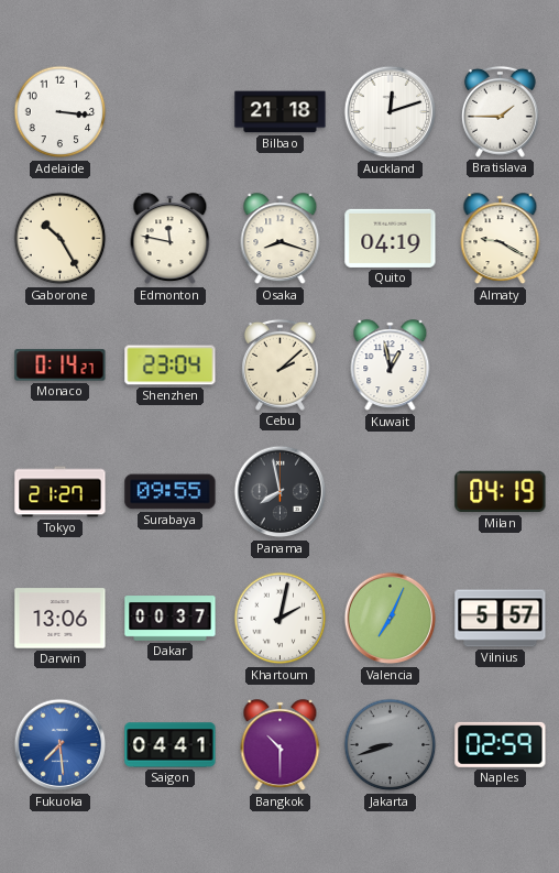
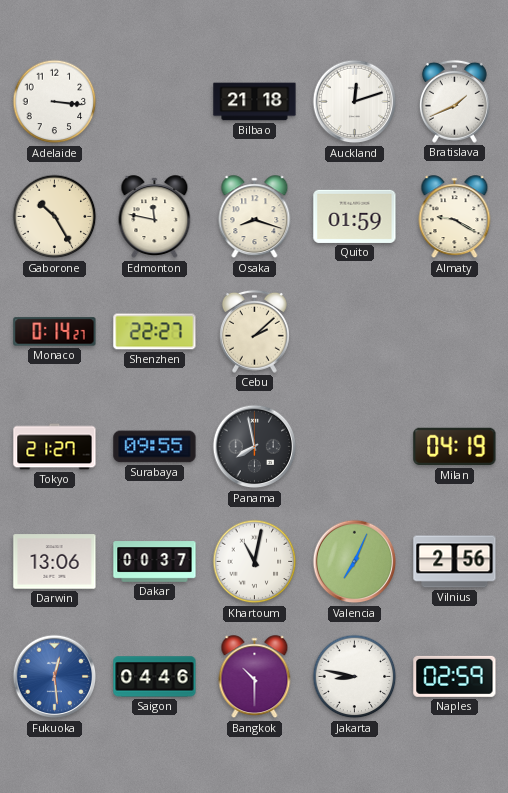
Bratislava: 1:45 -> 1:41
Quito: 04:19 -> 01:59
Shenzhen: 23:04 -> 22:27
Kuwait: 12:58 -> none
Khartoum: 2:02 -> 11:02
Vilnius: 5:57 -> 2:56
Fukuoka: 7:29 -> 12:29
Saigon: 04:41 -> 04:46
Jakarta: 8:42 -> 8:47
Jakarta dial: grey -> white
